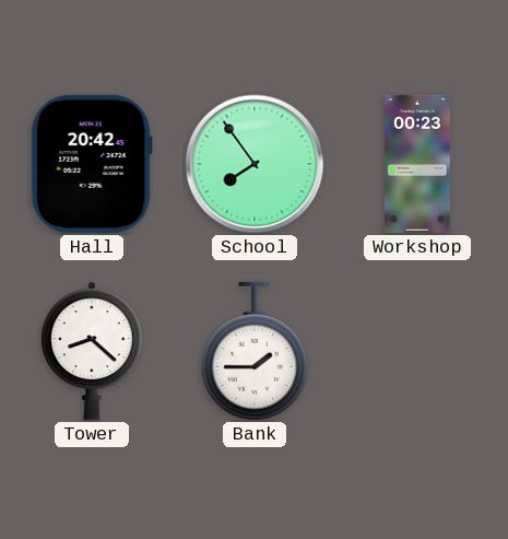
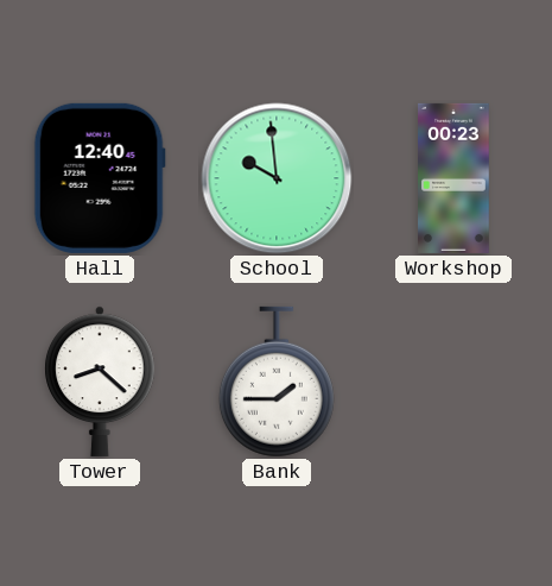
Hall: 20:42 -> 12:40
School: 7:54 -> 9:59
